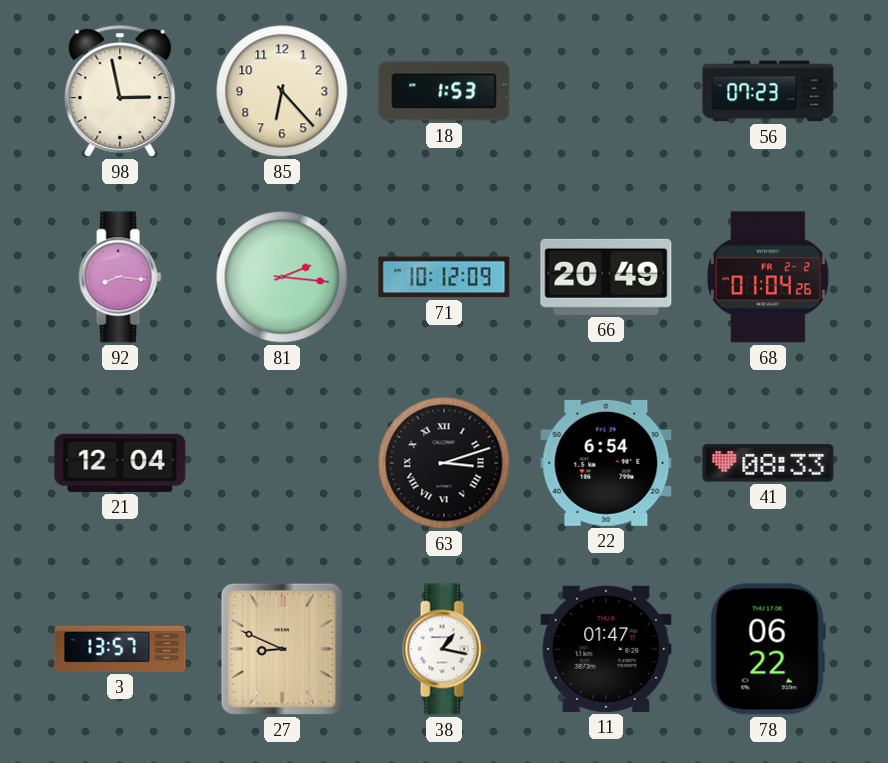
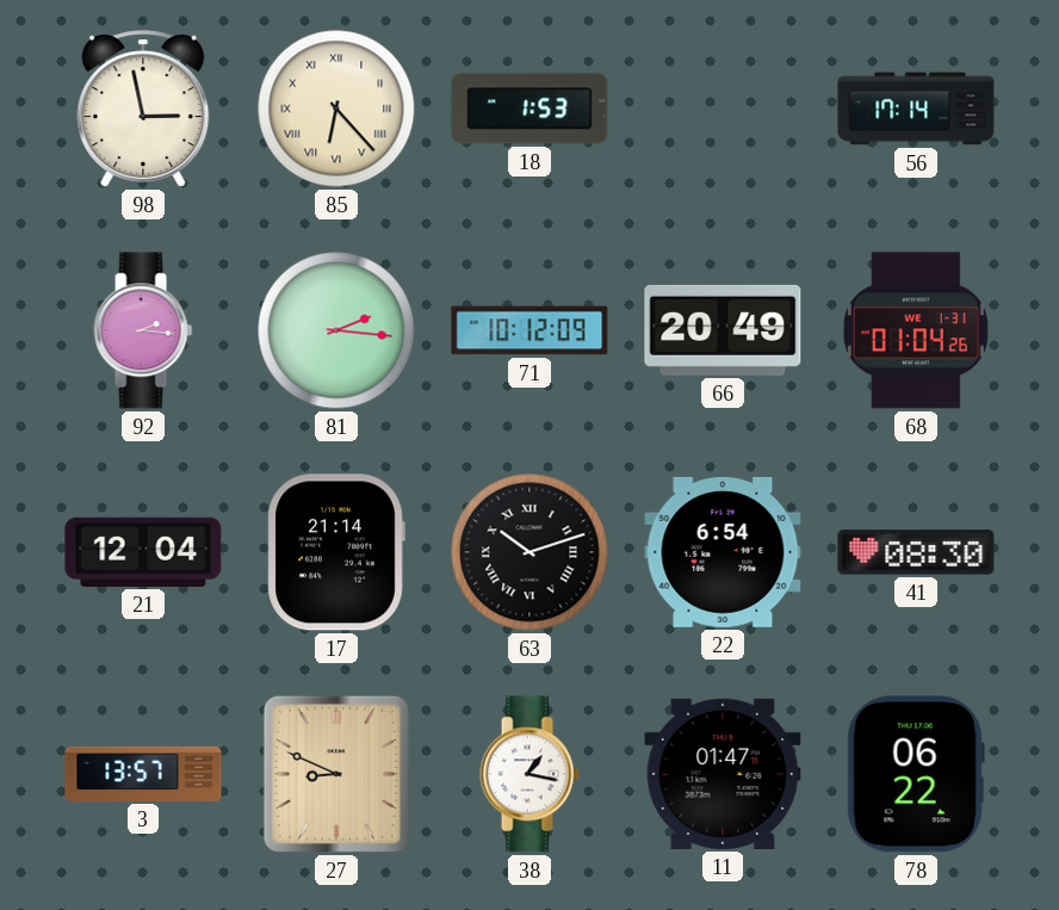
85 numerals: Arabic -> Roman
56: 07:23 -> 17:14
92: 8:16 -> 2:16
68 date: FR 2-2 -> WE 1-31
17: none -> 21:14
63: 3:12 -> 10:12
41: 08:33 -> 08:30
